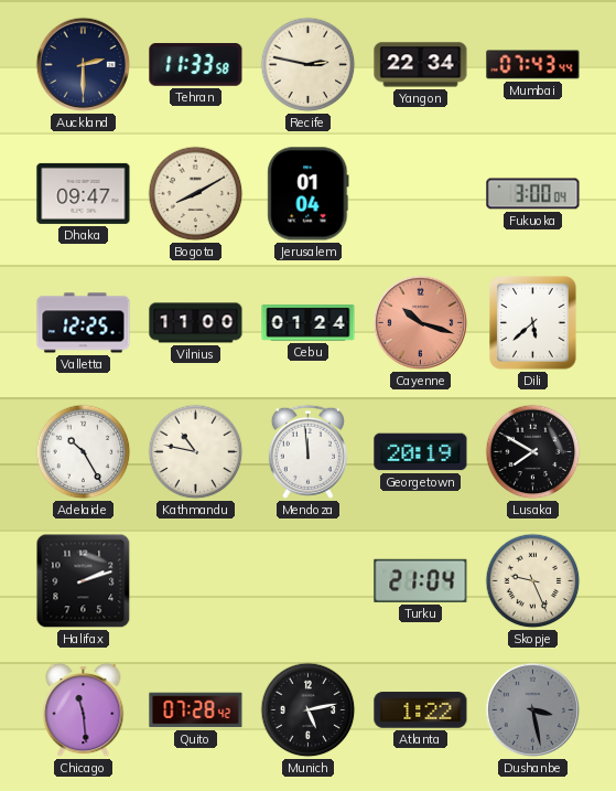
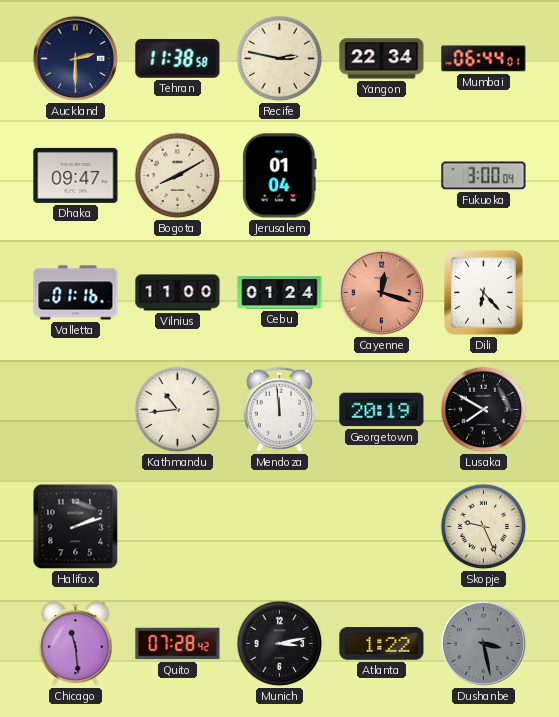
Tehran: 11:33 -> 11:38
Mumbai: 07:43 -> 06:44
Valletta: 12:25 -> 01:16
Cayenne: 10:18 -> 12:18
Dili: 5:38 -> 6:23
Adelaide: 10:25 -> none
Kathmandu: 10:47 -> 10:44
Turku: 21:04 -> none
Munich: 5:13 -> 3:13
